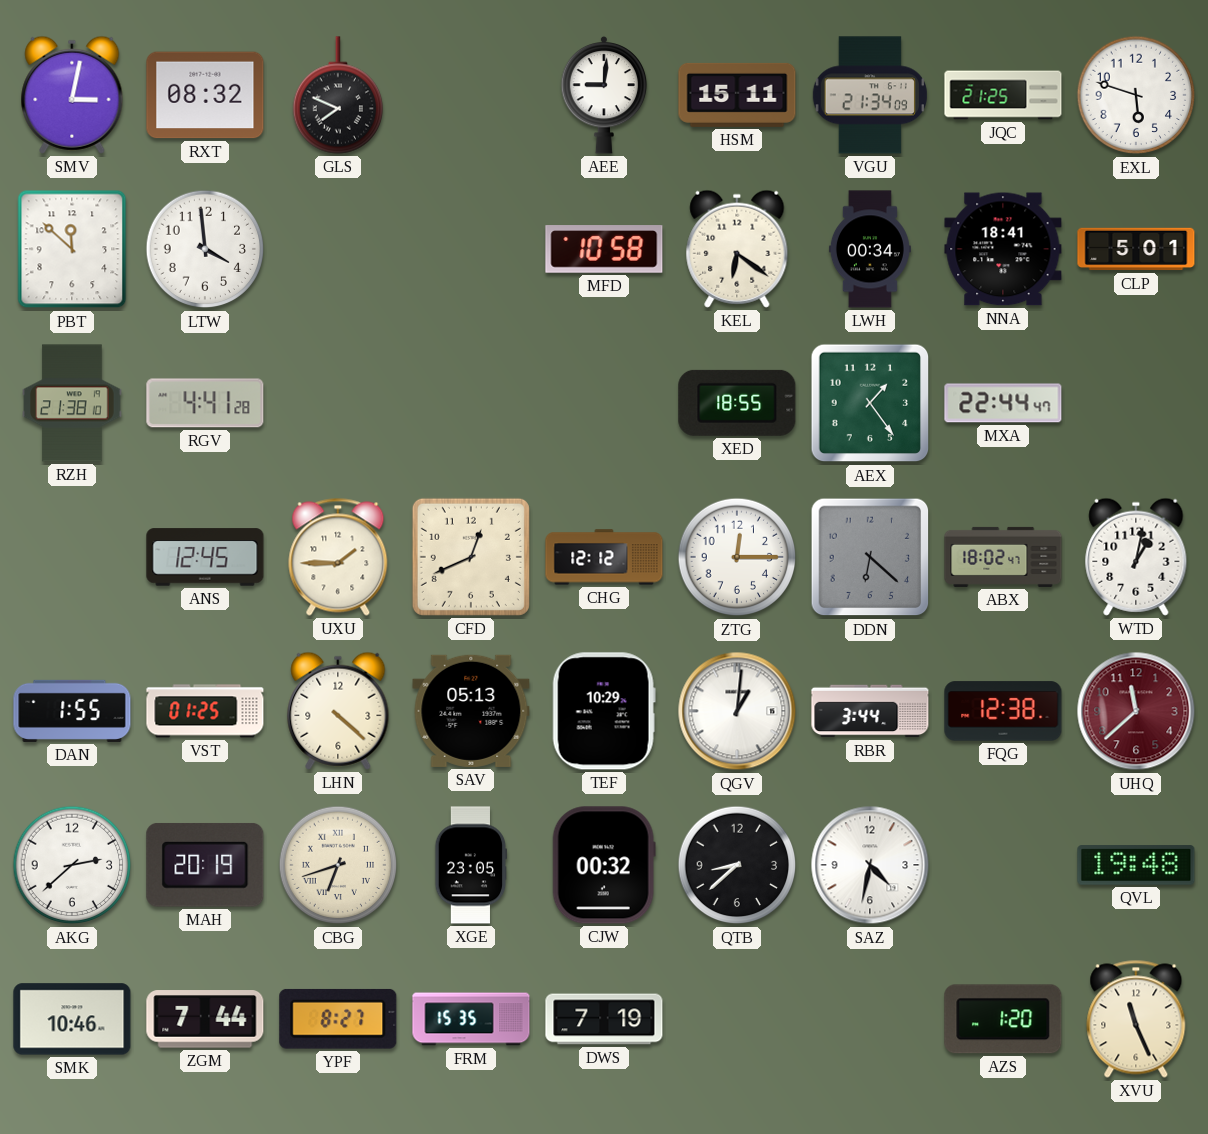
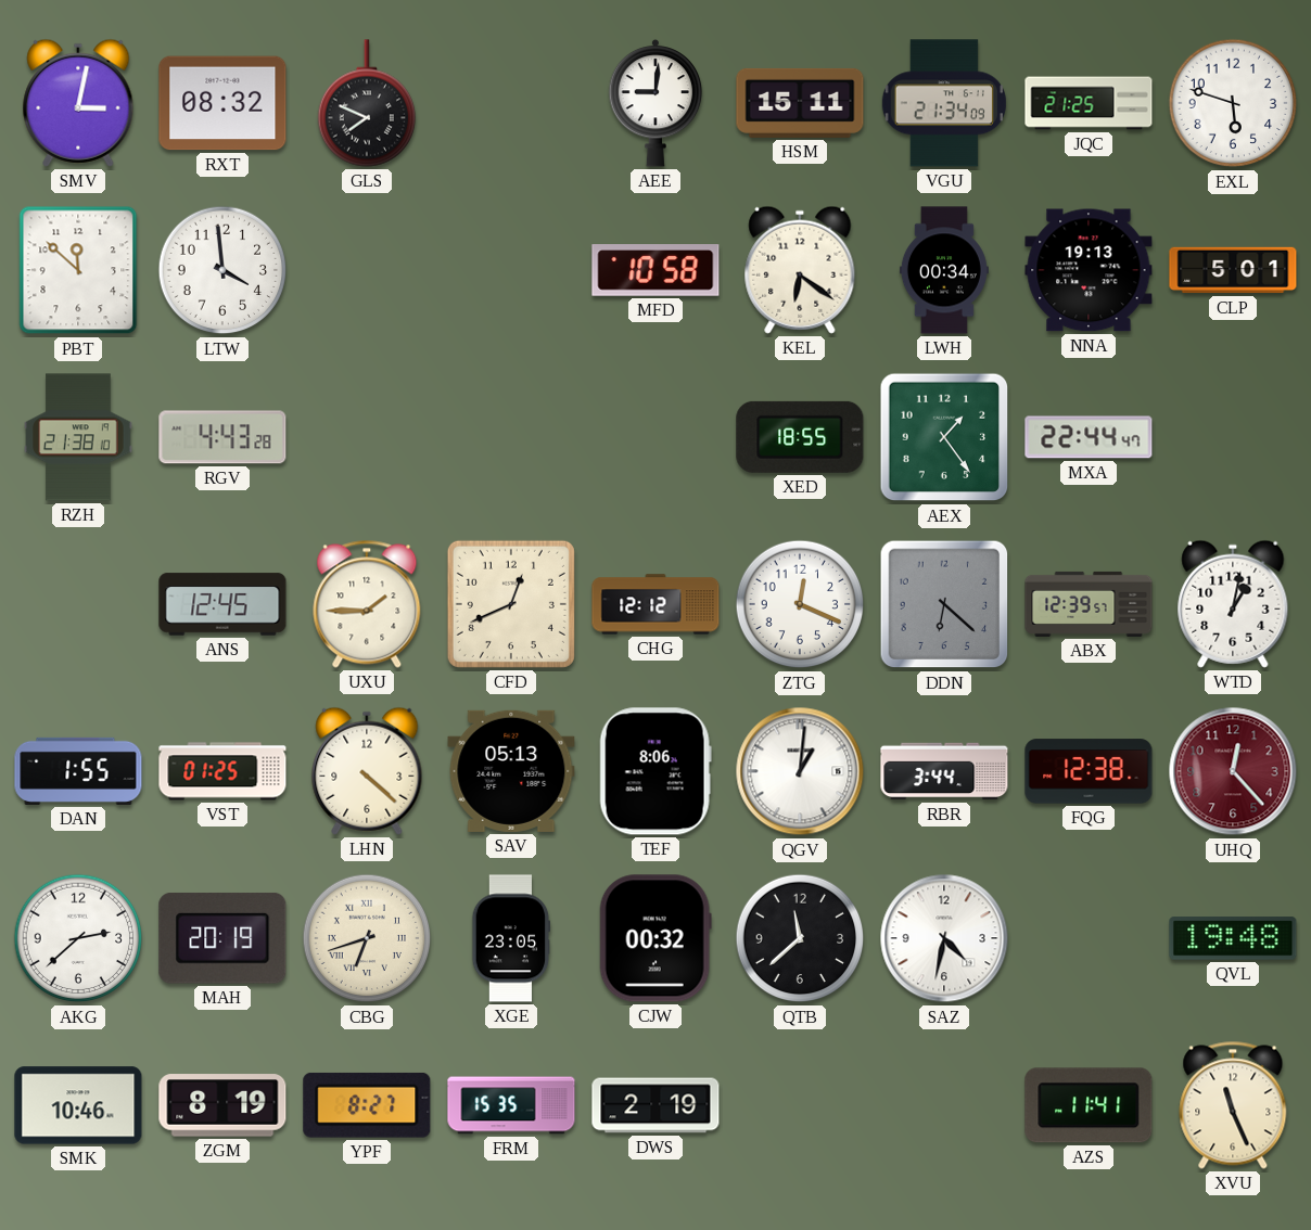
NNA: 18:41 -> 19:13
RGV: 4:41 -> 4:43
ZTG: 12:15 -> 12:19
ABX: 18:02 -> 12:39
TEF: 10:29 -> 8:06
UHQ: 11:38 -> 12:23
QTB: 8:38 -> 11:38
ZGM: 7:44 -> 8:19
DWS: 7:19 -> 2:19
AZS: 1:20 -> 11:41
